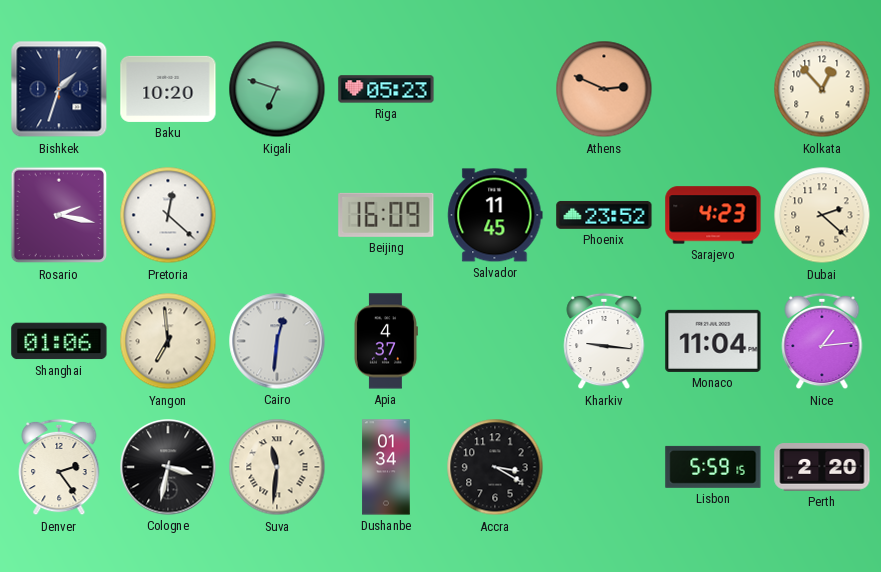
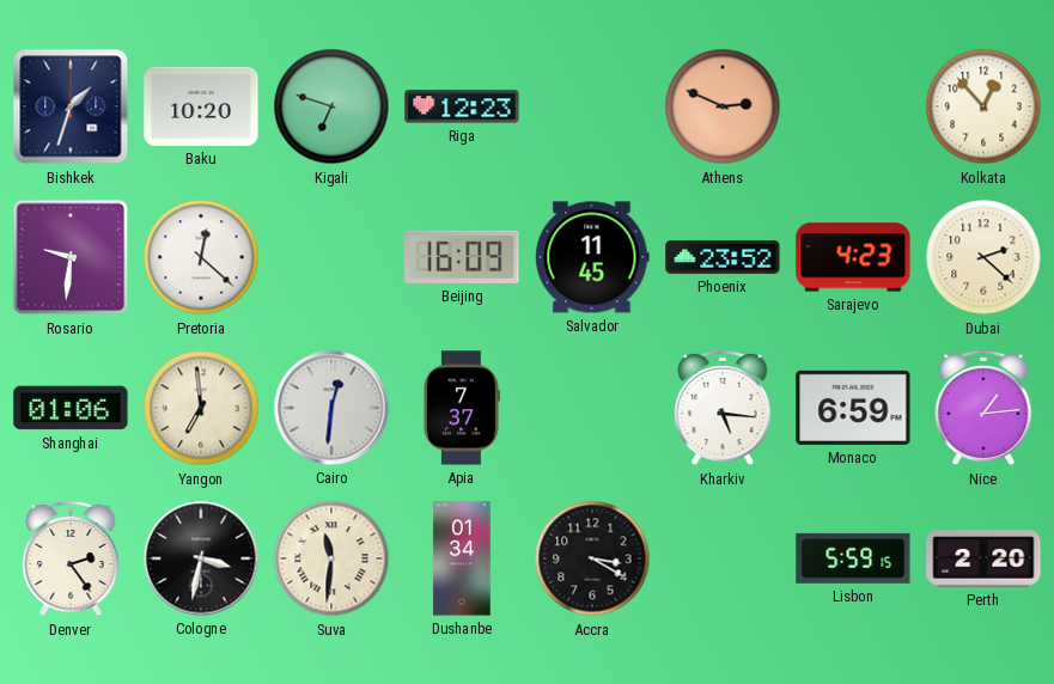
Riga: 05:23 -> 12:23
Rosario: 2:17 -> 9:31
Apia: 4:37 -> 7:37
Kharkiv: 9:16 -> 5:16
Monaco: 11:04 -> 6:59
